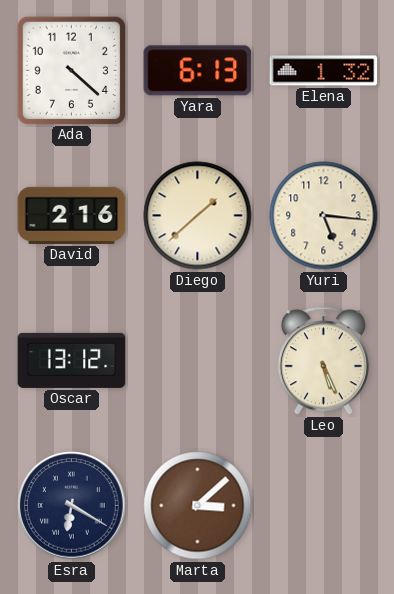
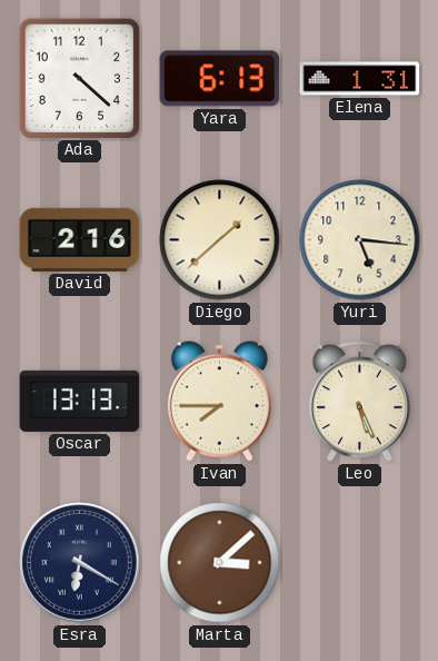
Elena: 1:32 -> 1:31
Oscar: 13:12 -> 13:13
Ivan: none -> 7:45
